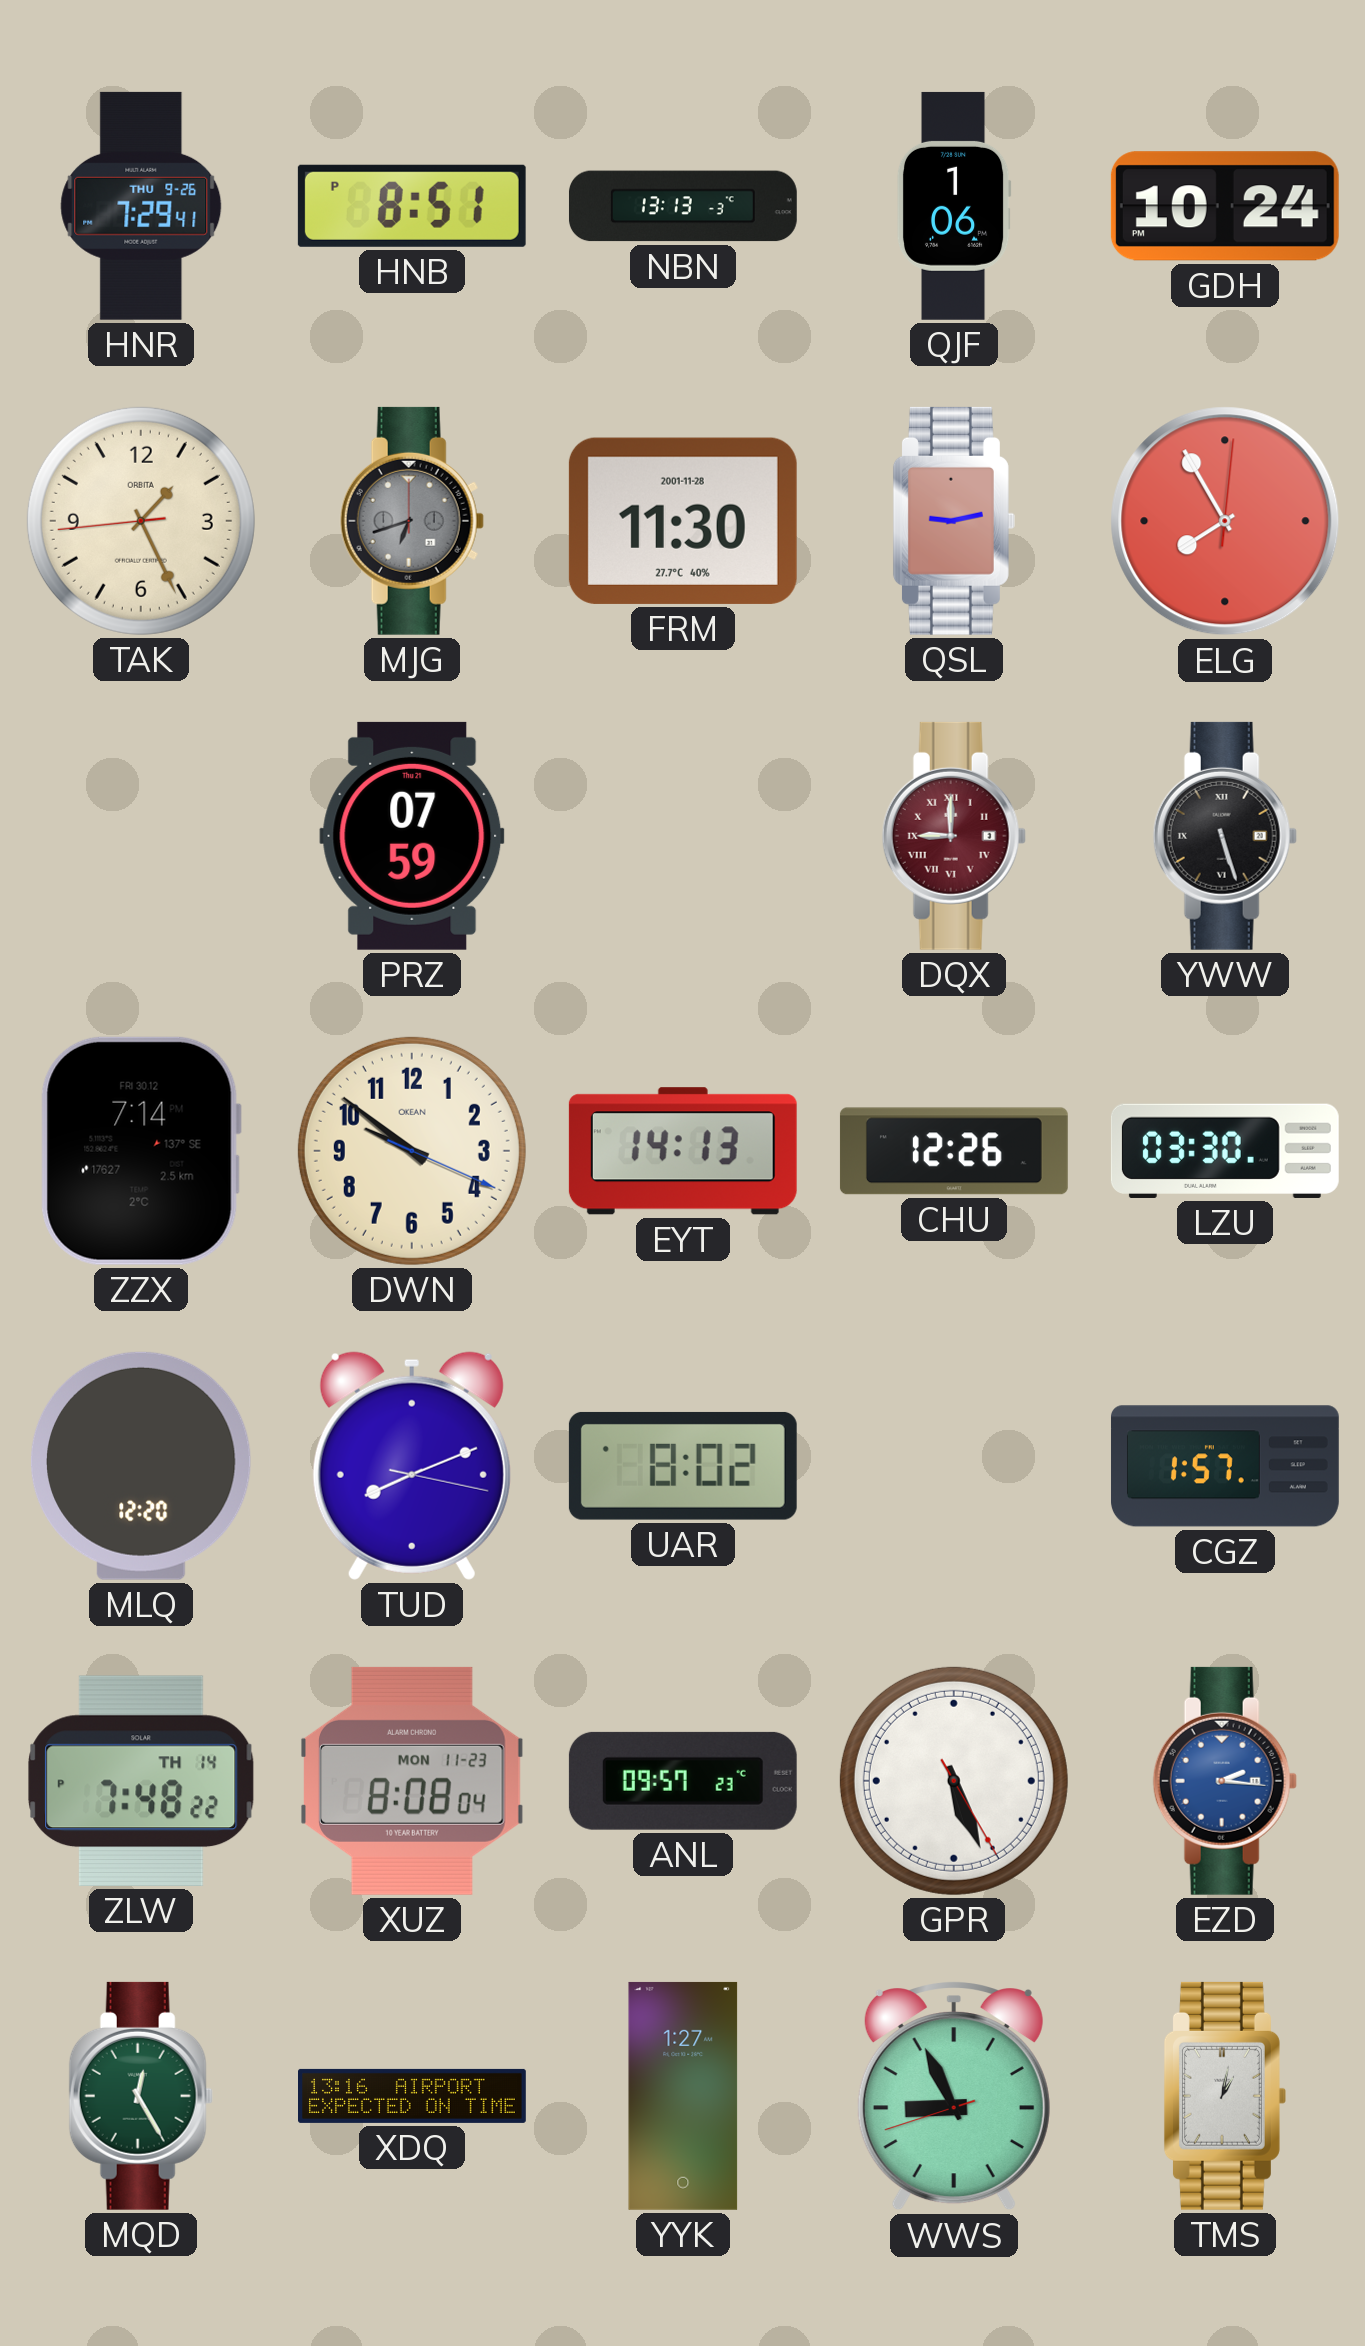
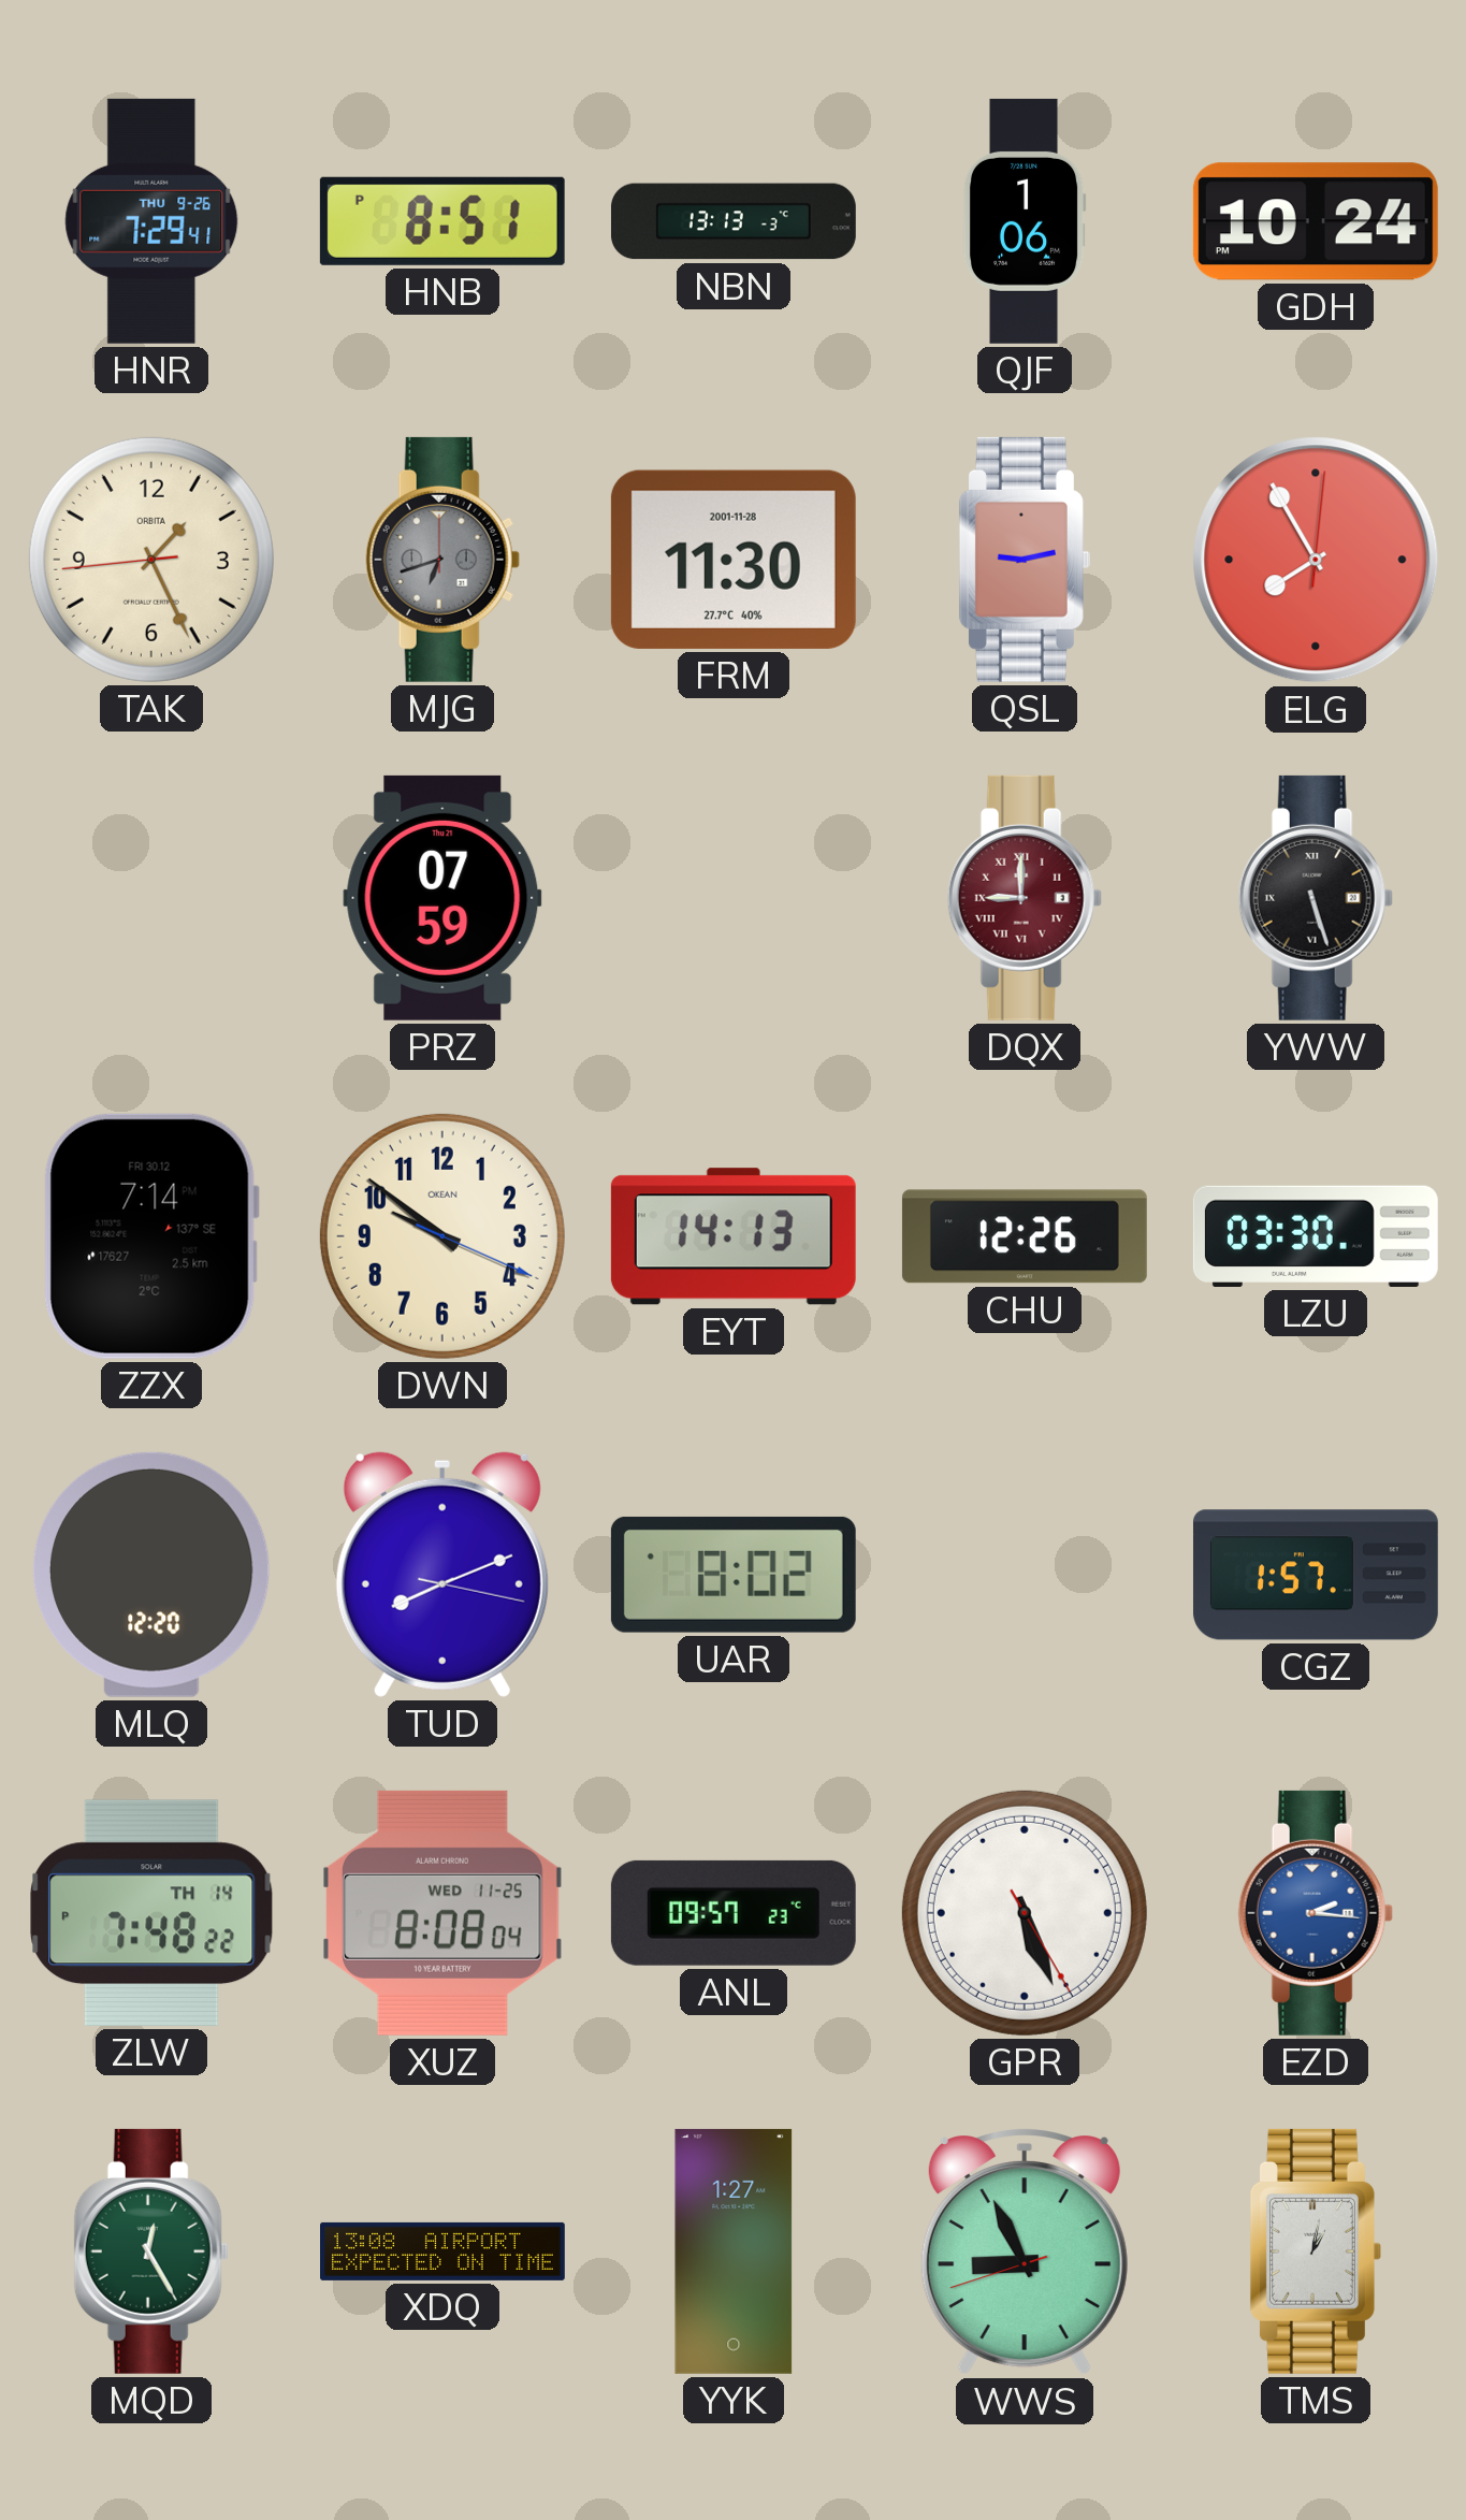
XUZ date: MON 11-23 -> WED 11-25
XDQ: 13:16 -> 13:08
